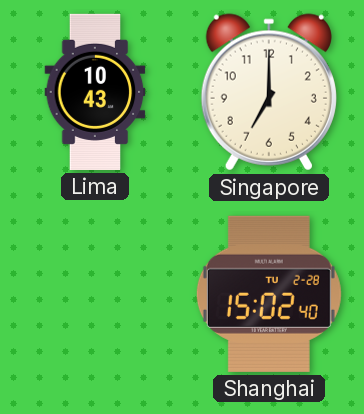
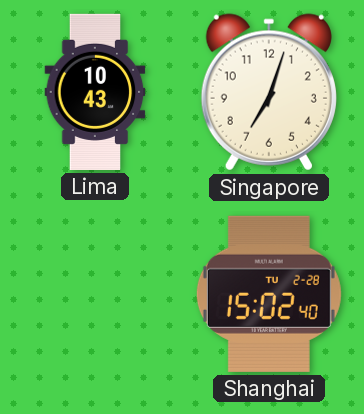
Singapore: 7:00 -> 7:03
